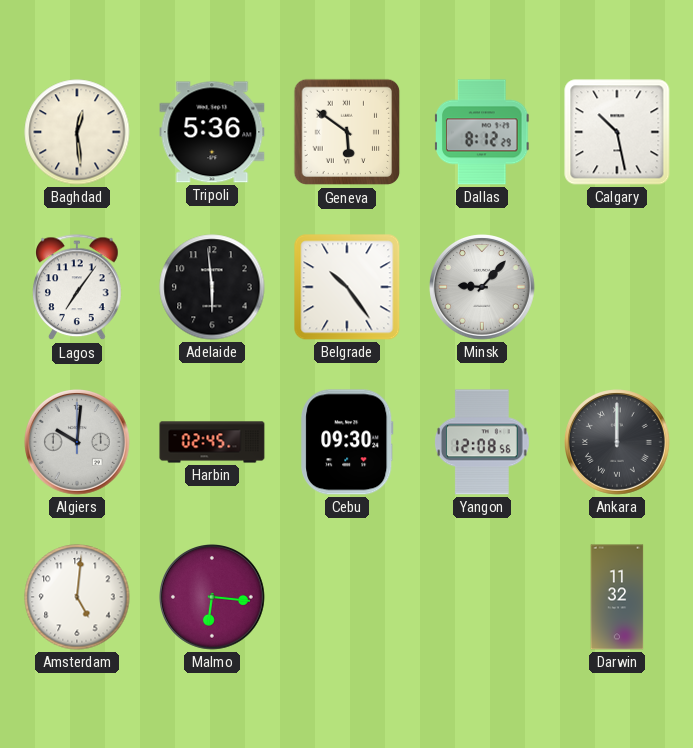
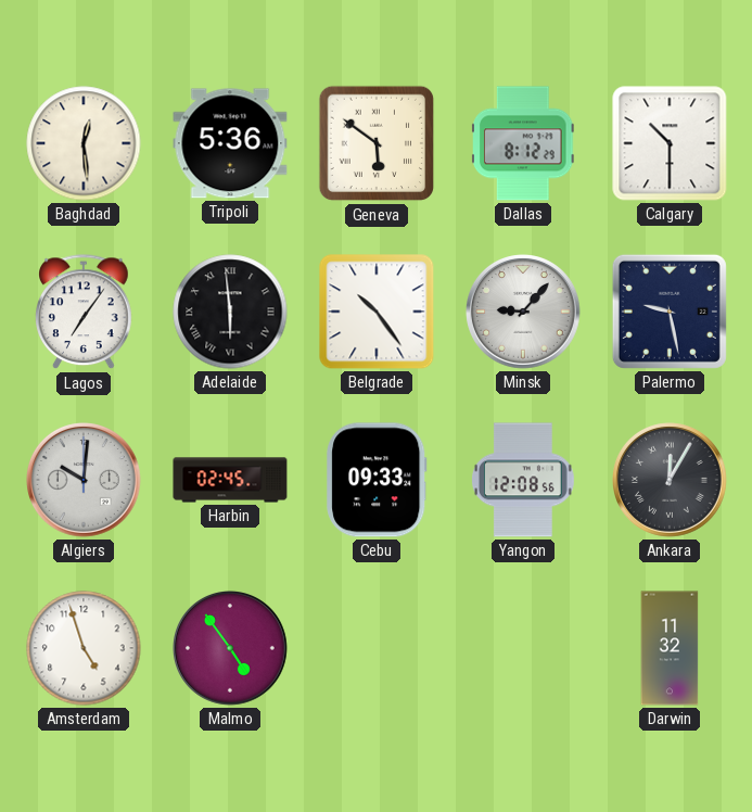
Calgary: 10:28 -> 10:30
Adelaide numerals: Arabic -> Roman
Palermo: none -> 9:28
Cebu: 09:30 -> 09:33
Ankara: 12:00 -> 12:05
Amsterdam: 5:01 -> 4:57
Malmo: 6:16 -> 4:54
